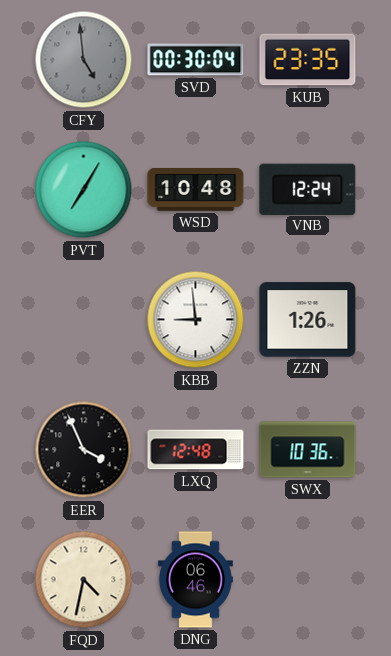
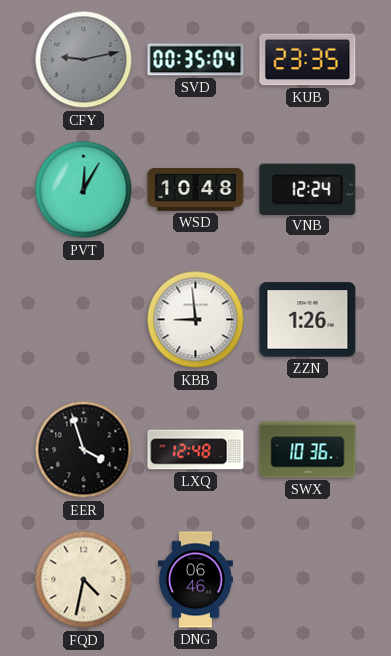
CFY: 4:59 -> 9:13
SVD: 00:30 -> 00:35
PVT: 7:05 -> 12:05
EER: 3:56 -> 3:57
